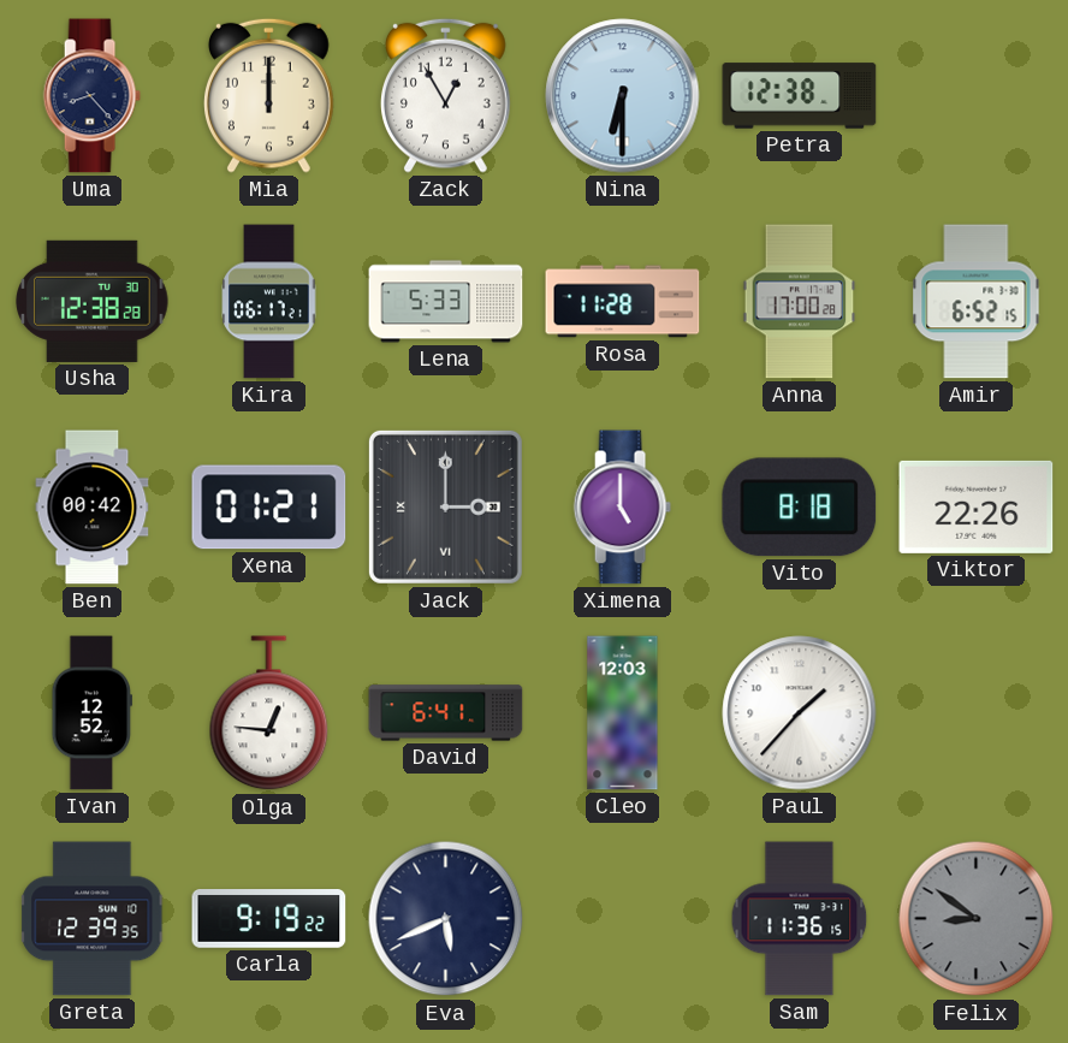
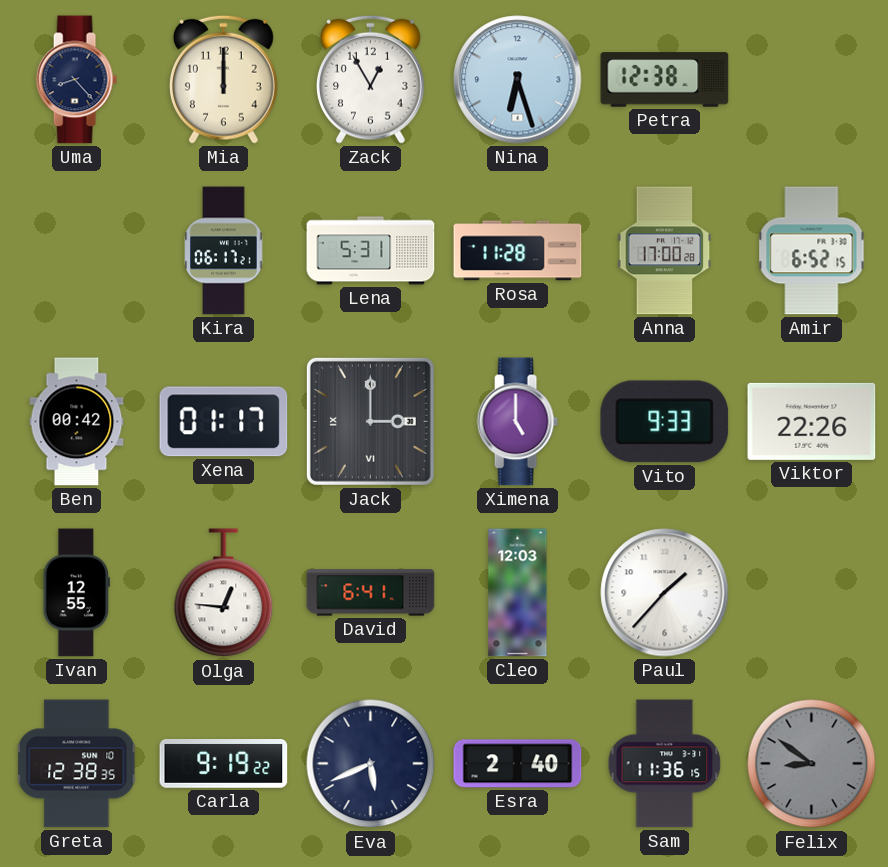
Nina: 6:30 -> 6:27
Usha: 12:38 -> none
Lena: 5:33 -> 5:31
Xena: 01:21 -> 01:17
Vito: 8:18 -> 9:33
Ivan: 12:52 -> 12:55
Greta: 12:39 -> 12:38
Esra: none -> 2:40
